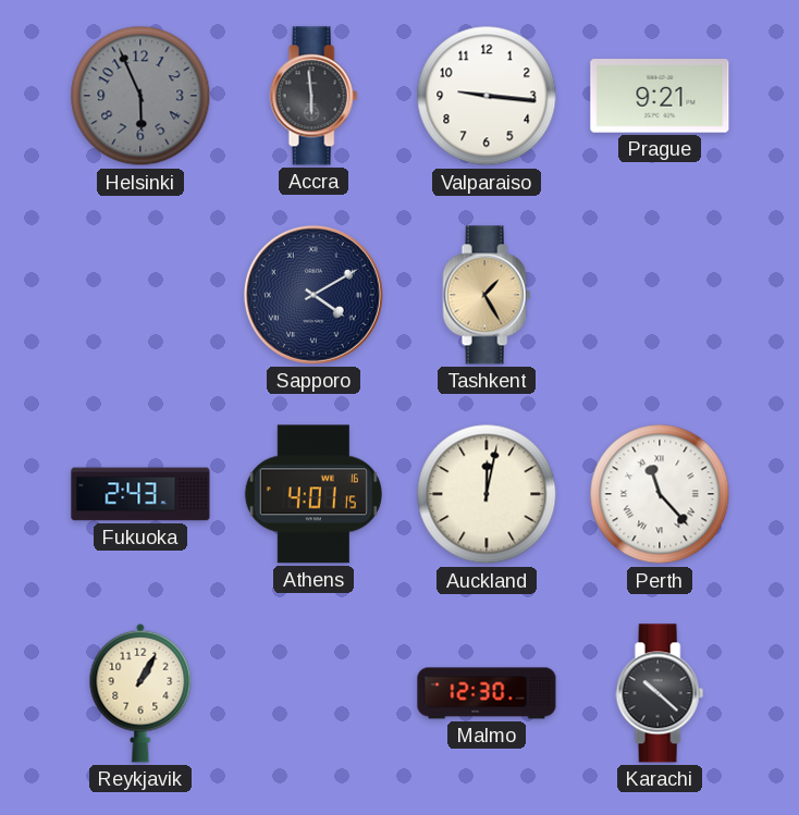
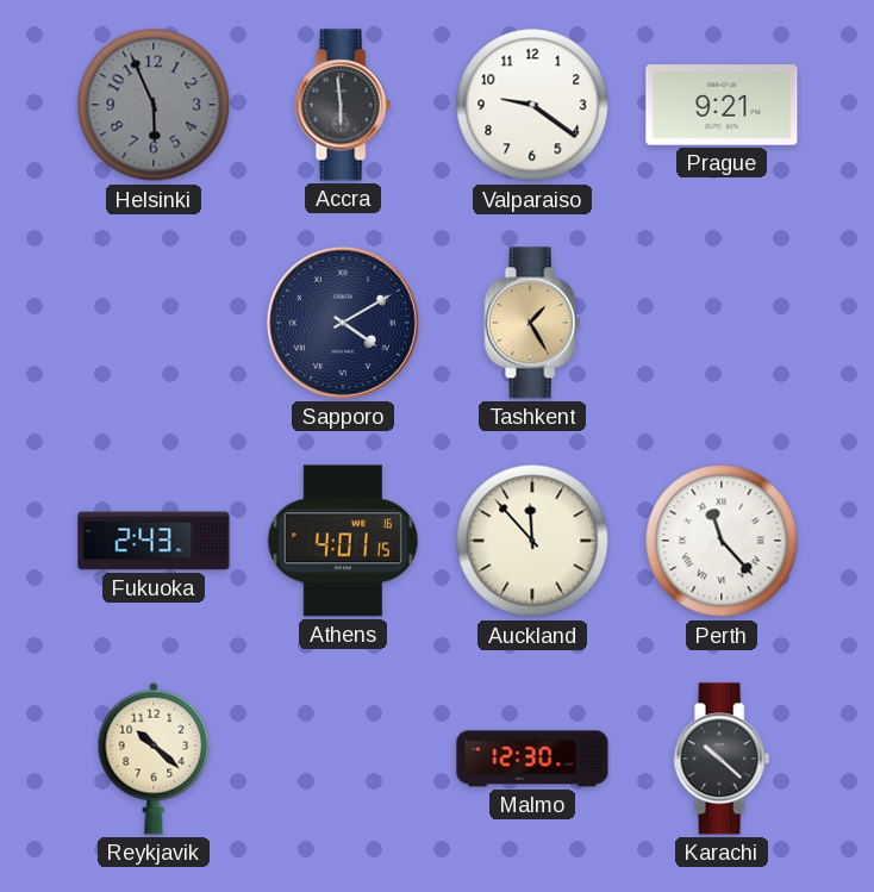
Valparaiso: 9:16 -> 9:21
Auckland: 12:02 -> 11:53
Reykjavik: 1:05 -> 10:22
